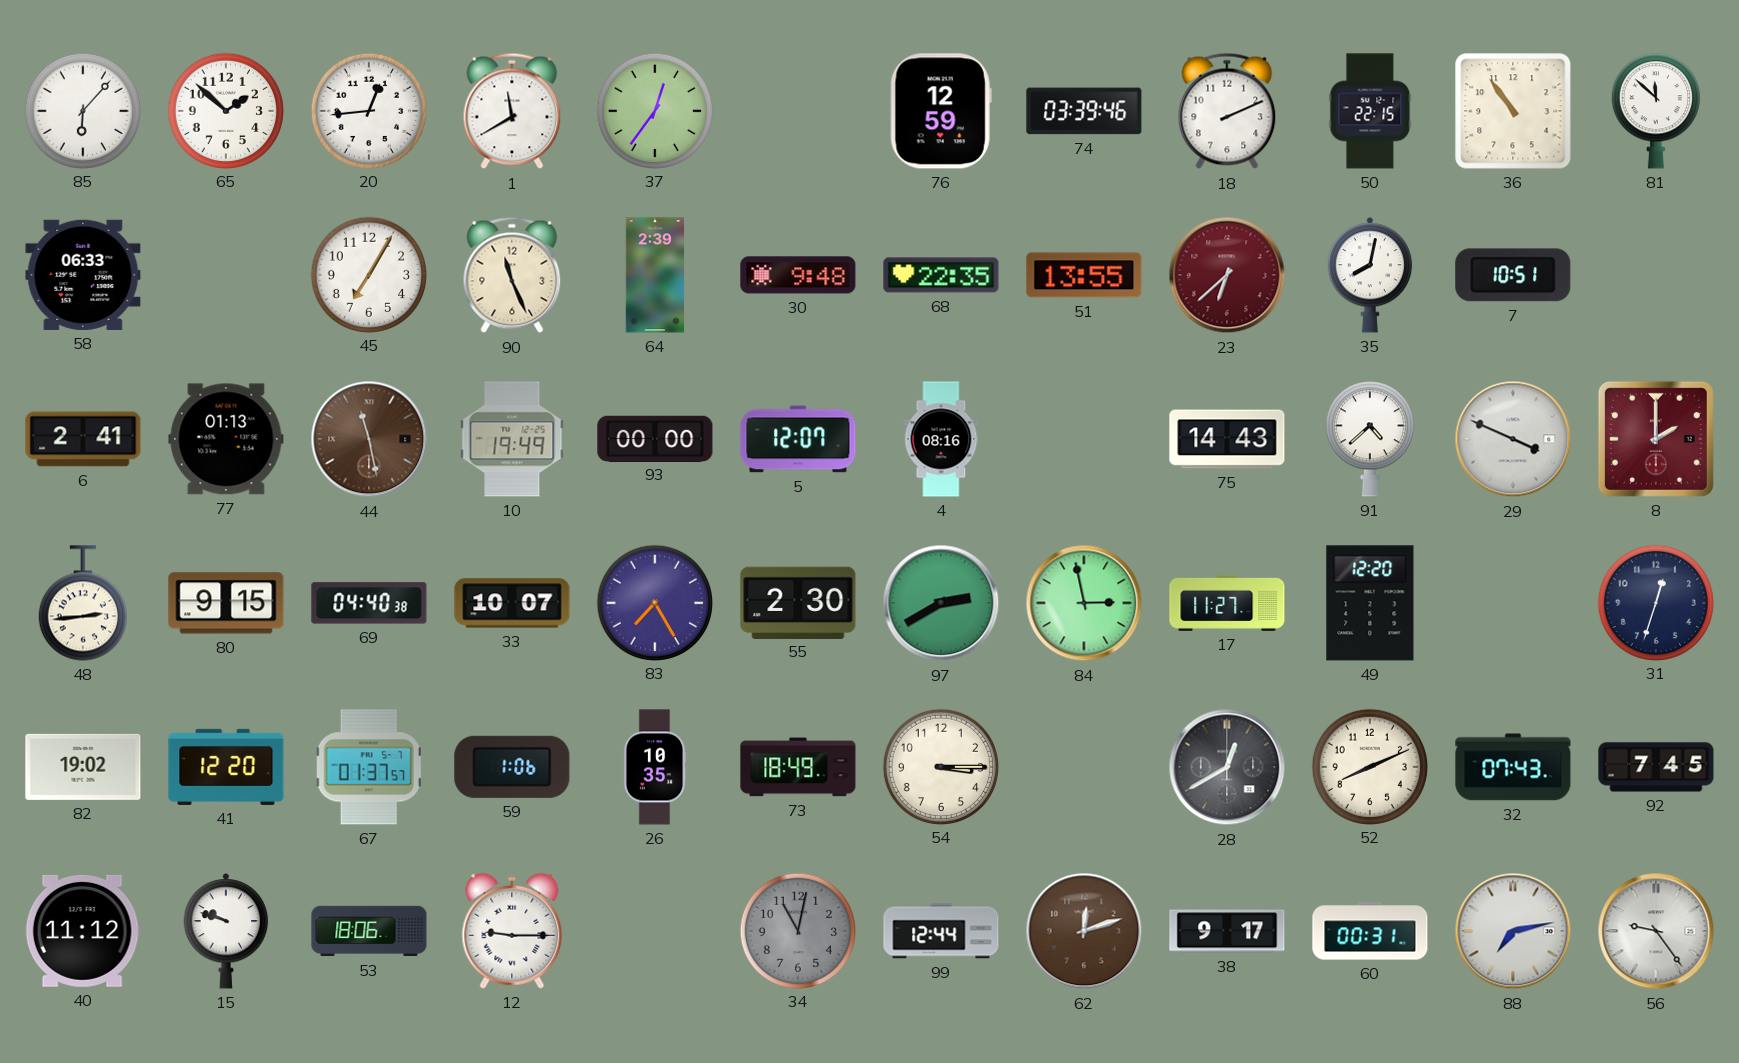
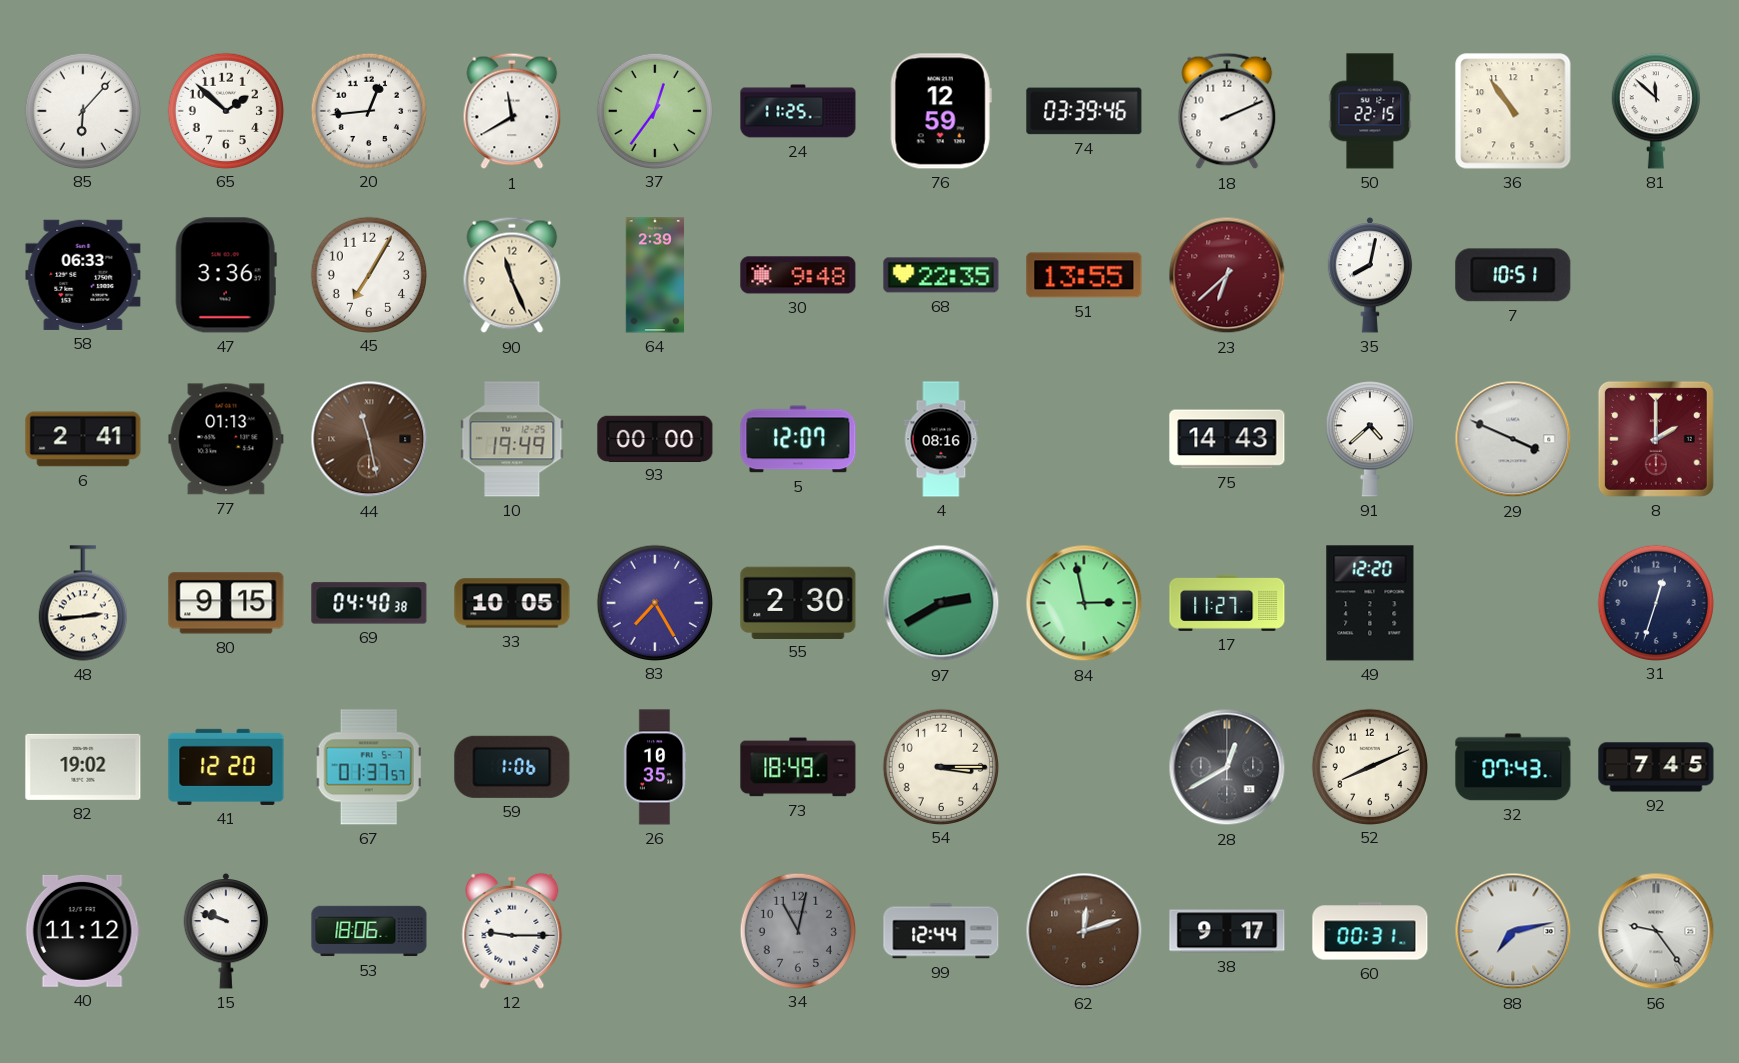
24: none -> 11:25
47: none -> 3:36
33: 10:07 -> 10:05
